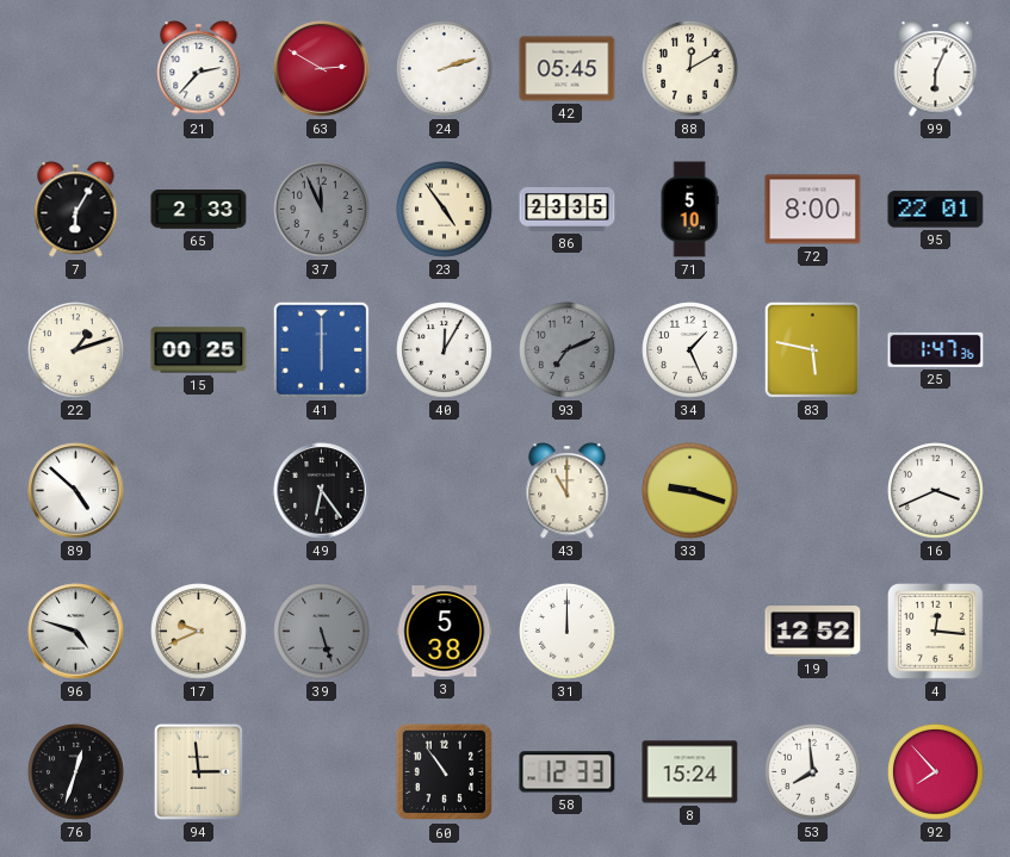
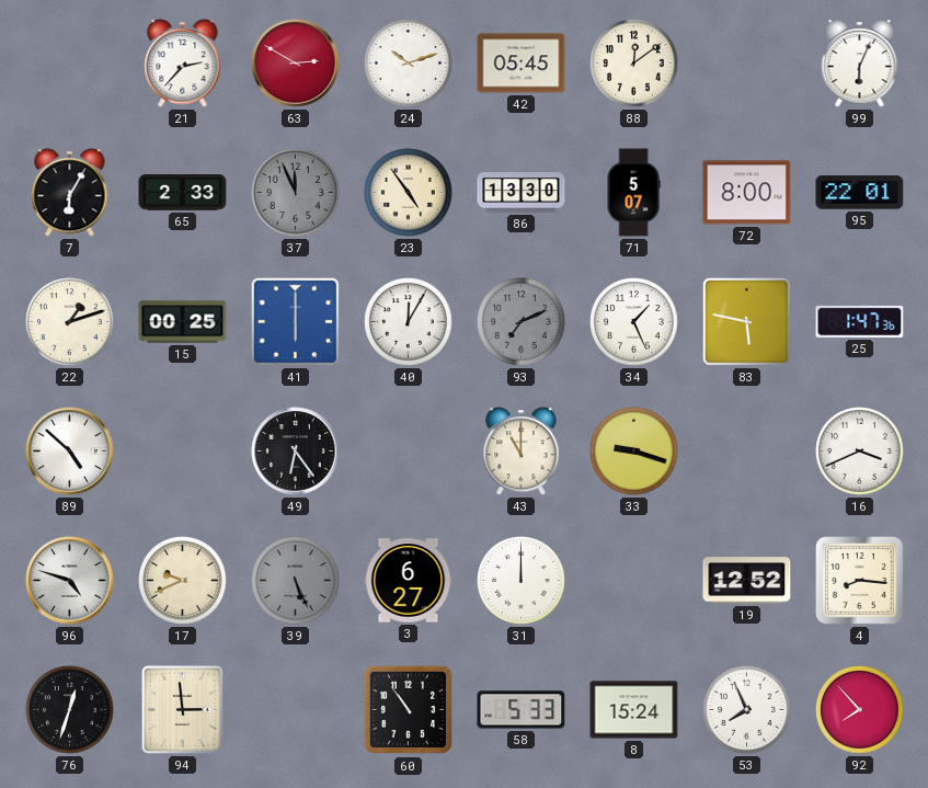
24: 2:12 -> 10:12
88: 12:10 -> 12:09
86: 23:35 -> 13:30
71: 5:10 -> 5:07
39: 5:27 -> 5:26
3: 5:38 -> 6:27
4: 12:16 -> 8:16
58: 12:33 -> 5:33
53: 7:59 -> 7:56
